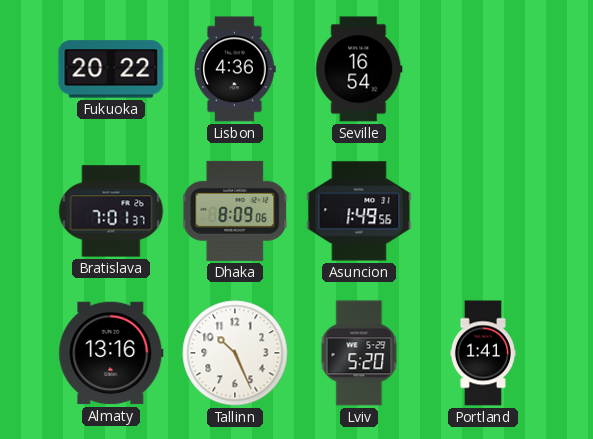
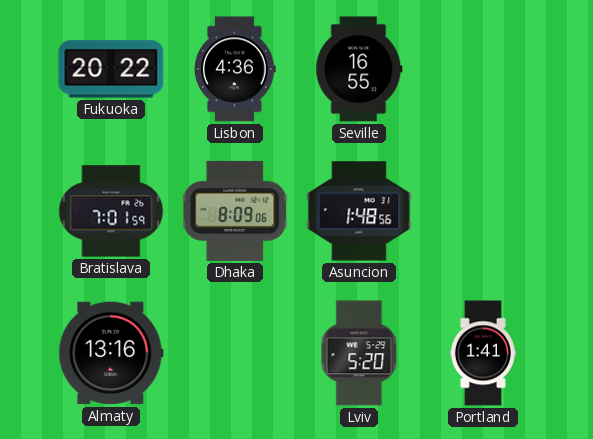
Seville: 16:54 -> 16:55
Bratislava: 7:01:37 -> 7:01:59
Asuncion: 1:49 -> 1:48
Tallinn: 10:26 -> none
